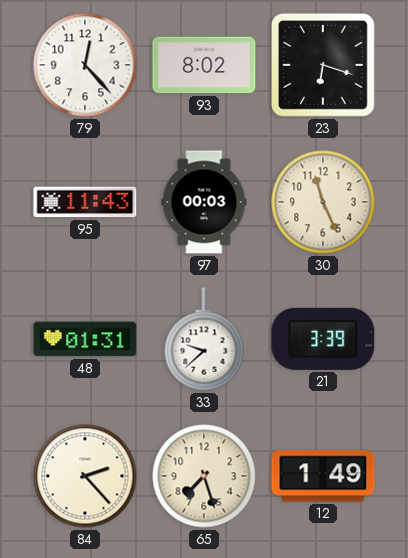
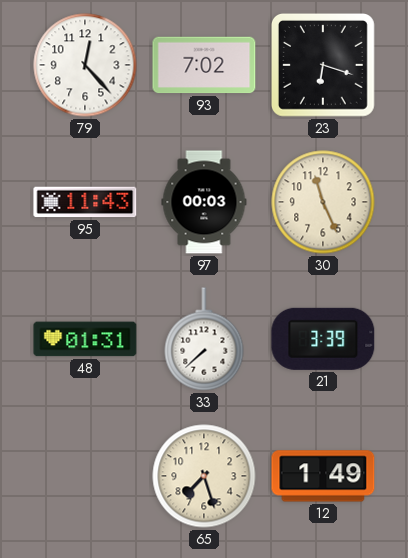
93: 8:02 -> 7:02
33: 9:38 -> 7:38
84: 2:23 -> none
